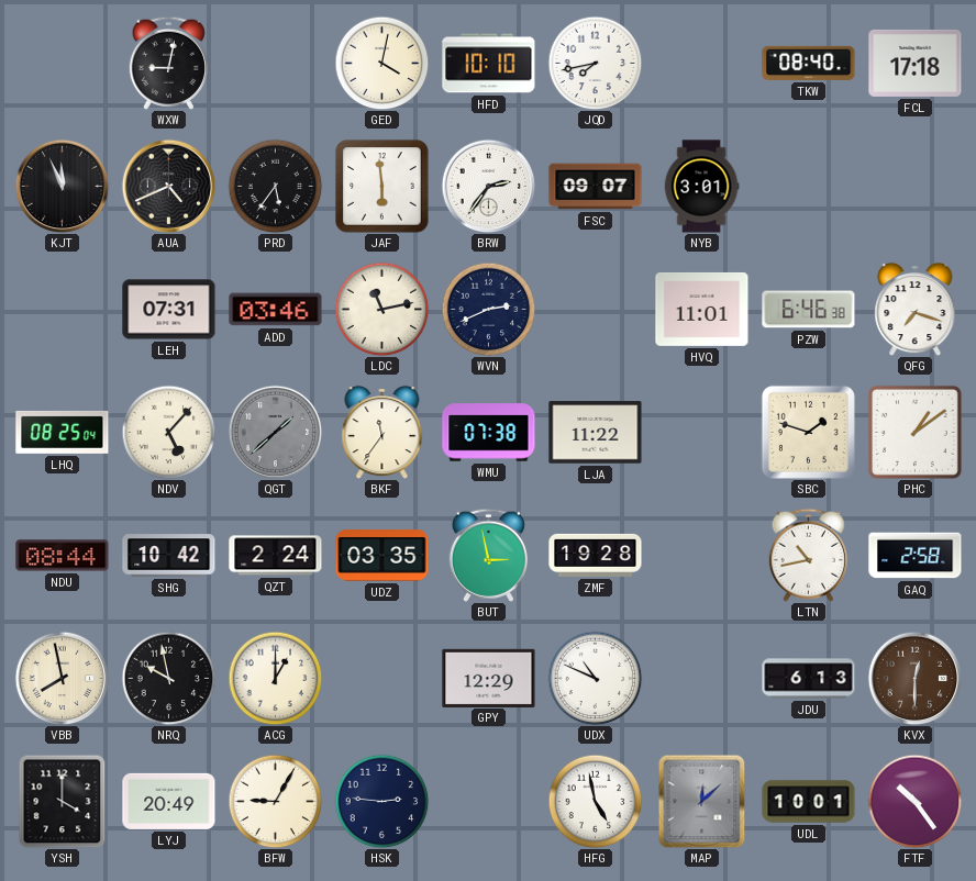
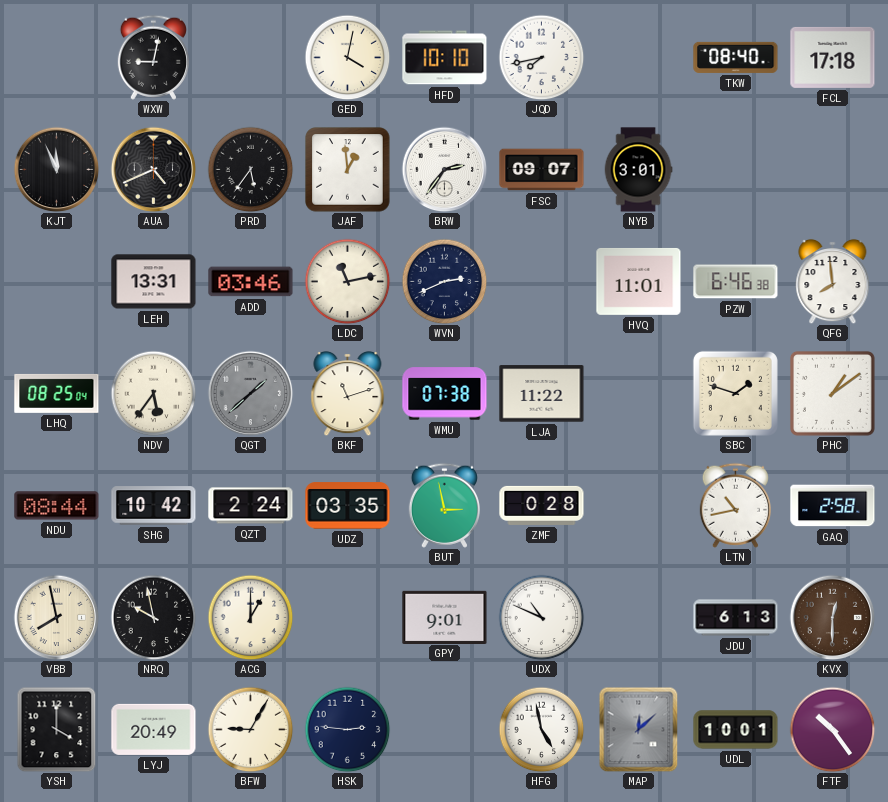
JAF: 5:59 -> 12:59
LEH: 07:31 -> 13:31
QFG: 7:18 -> 7:59
NDV: 5:07 -> 5:36
BKF: 11:36 -> 11:12
ZMF: 19:28 -> 0:28
GPY: 12:29 -> 9:01
